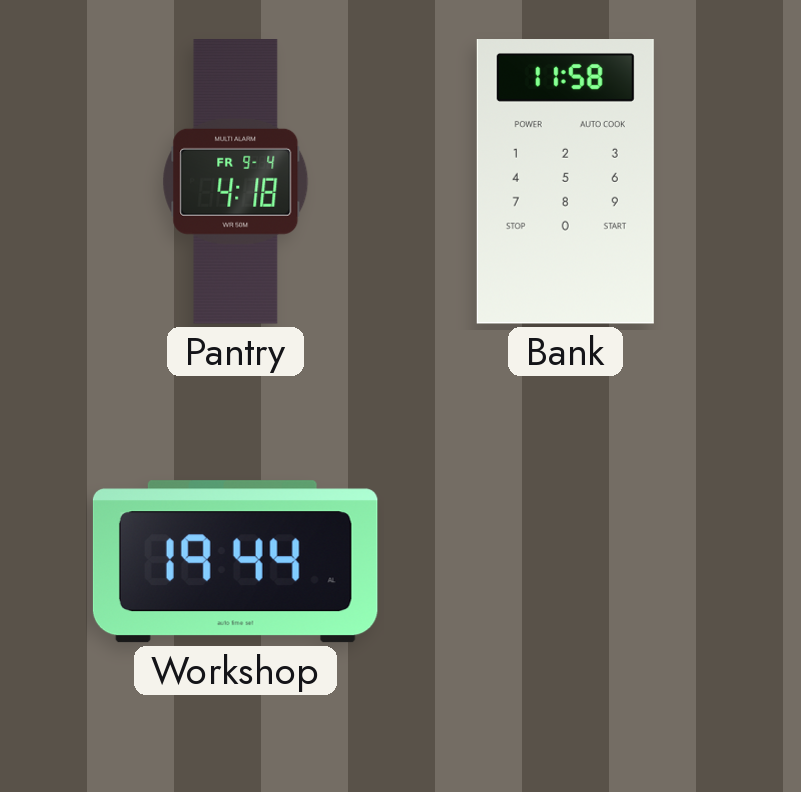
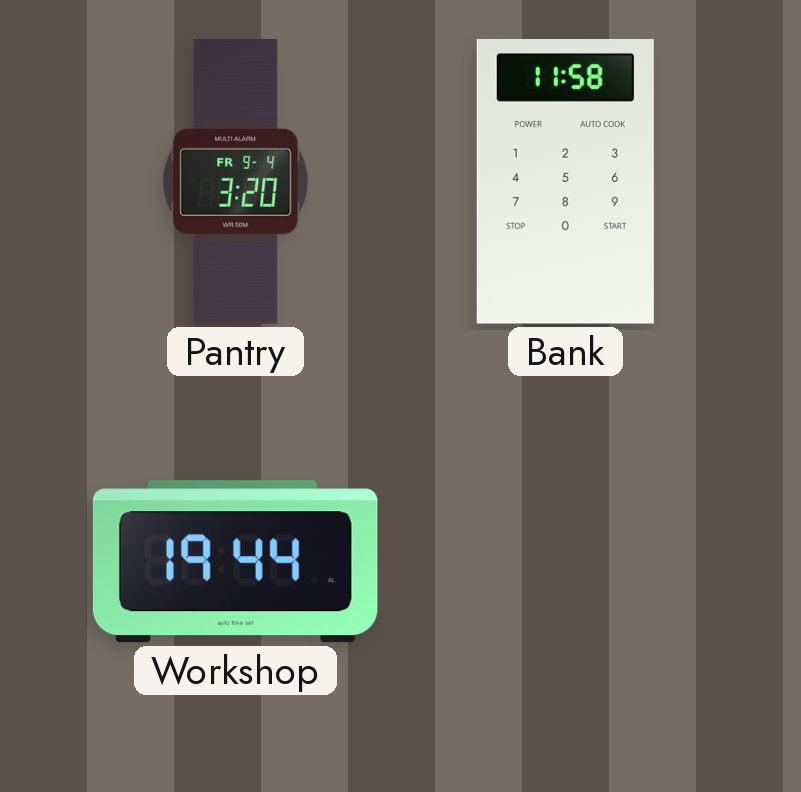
Pantry: 4:18 -> 3:20
